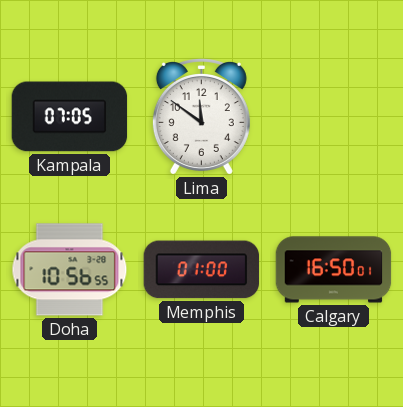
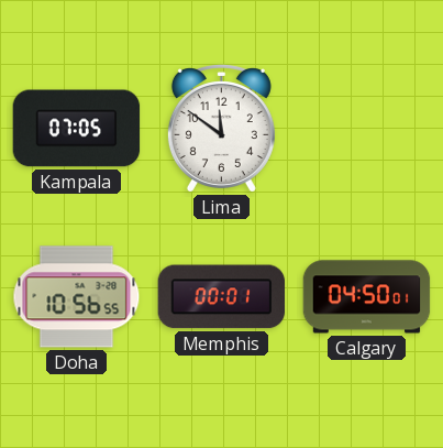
Memphis: 01:00 -> 00:01
Calgary: 16:50 -> 04:50
